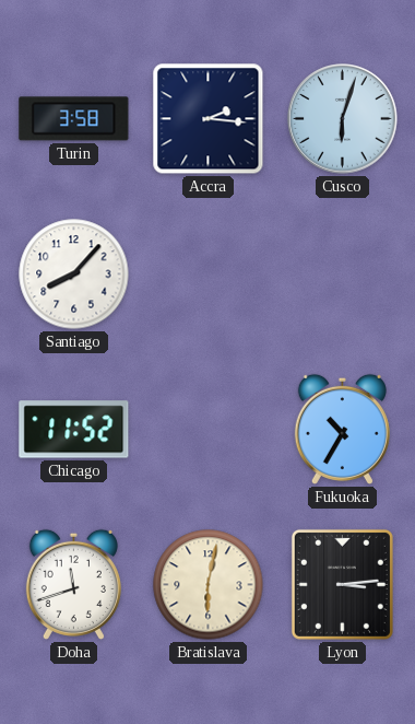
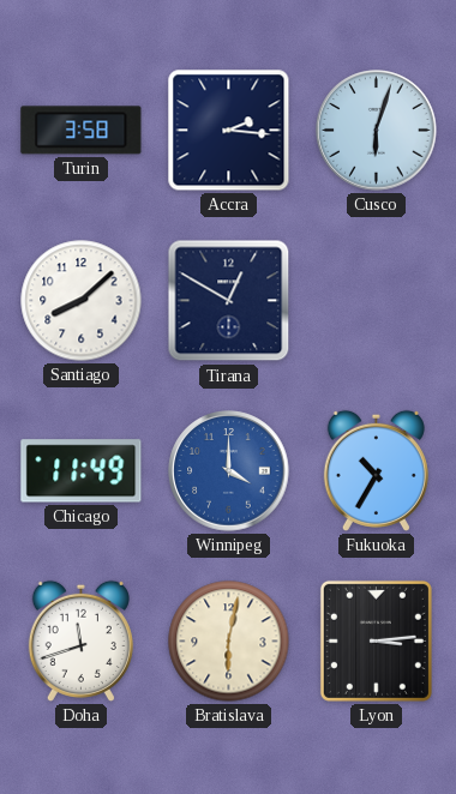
Santiago: 8:07 -> 8:08
Tirana: none -> 12:50
Chicago: 11:52 -> 11:49
Winnipeg: none -> 4:00
